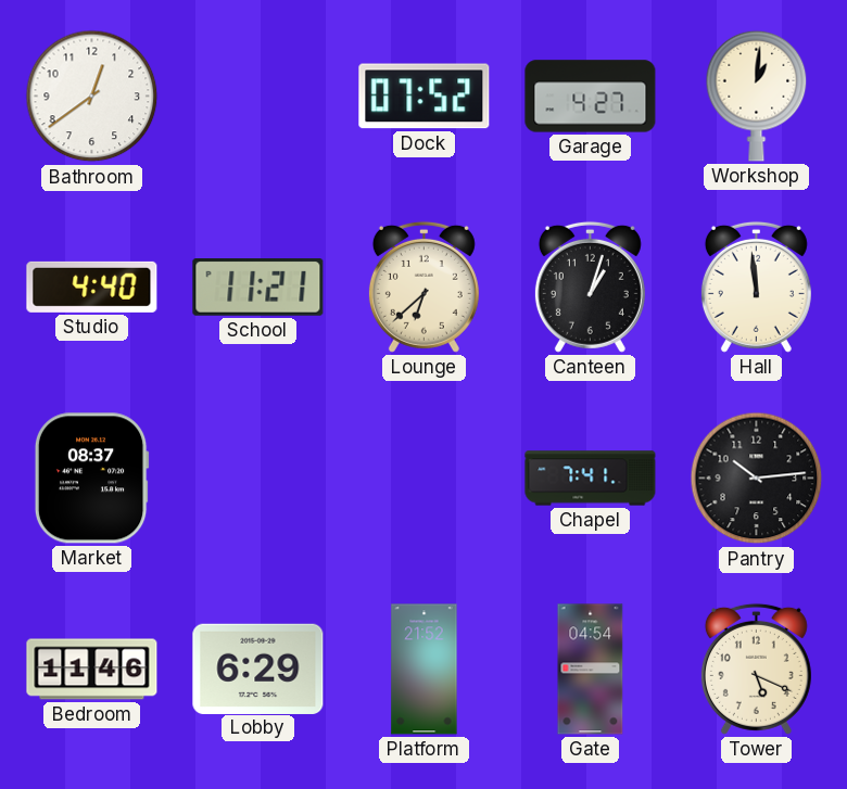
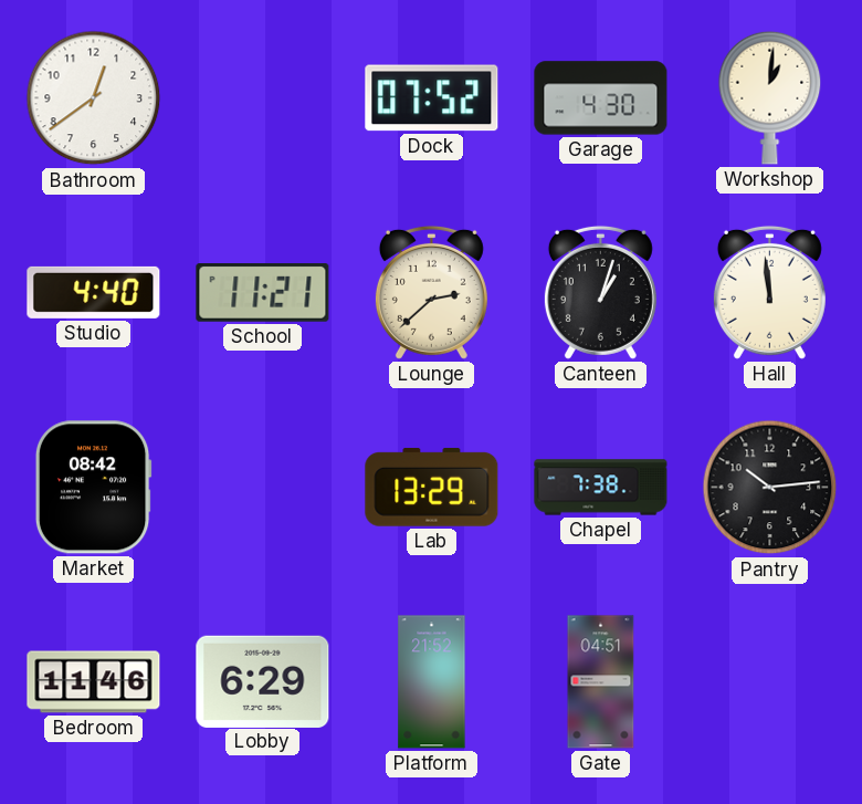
Garage: 4:27 -> 4:30
Lounge: 6:38 -> 2:38
Market: 08:37 -> 08:42
Lab: none -> 13:29
Chapel: 7:41 -> 7:38
Gate: 04:54 -> 04:51
Tower: 5:19 -> none
